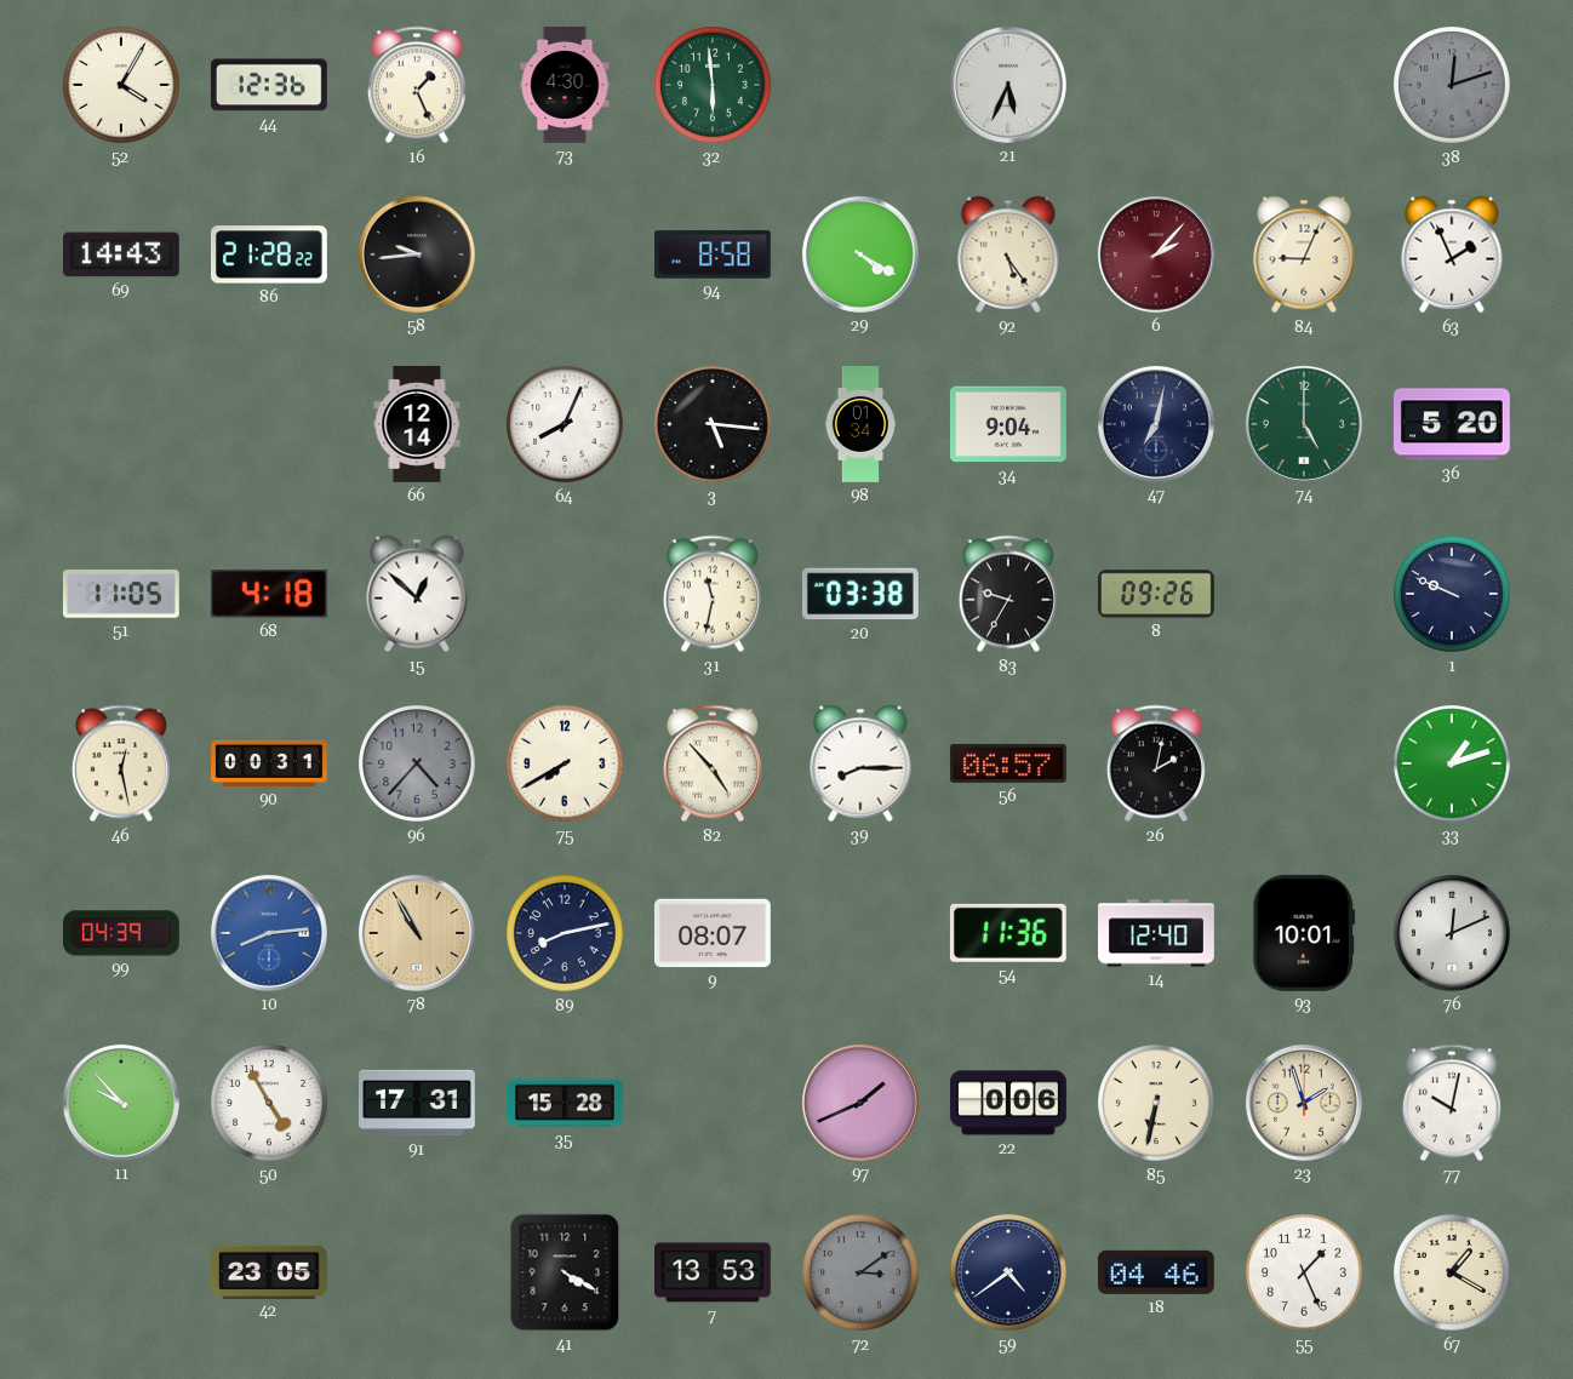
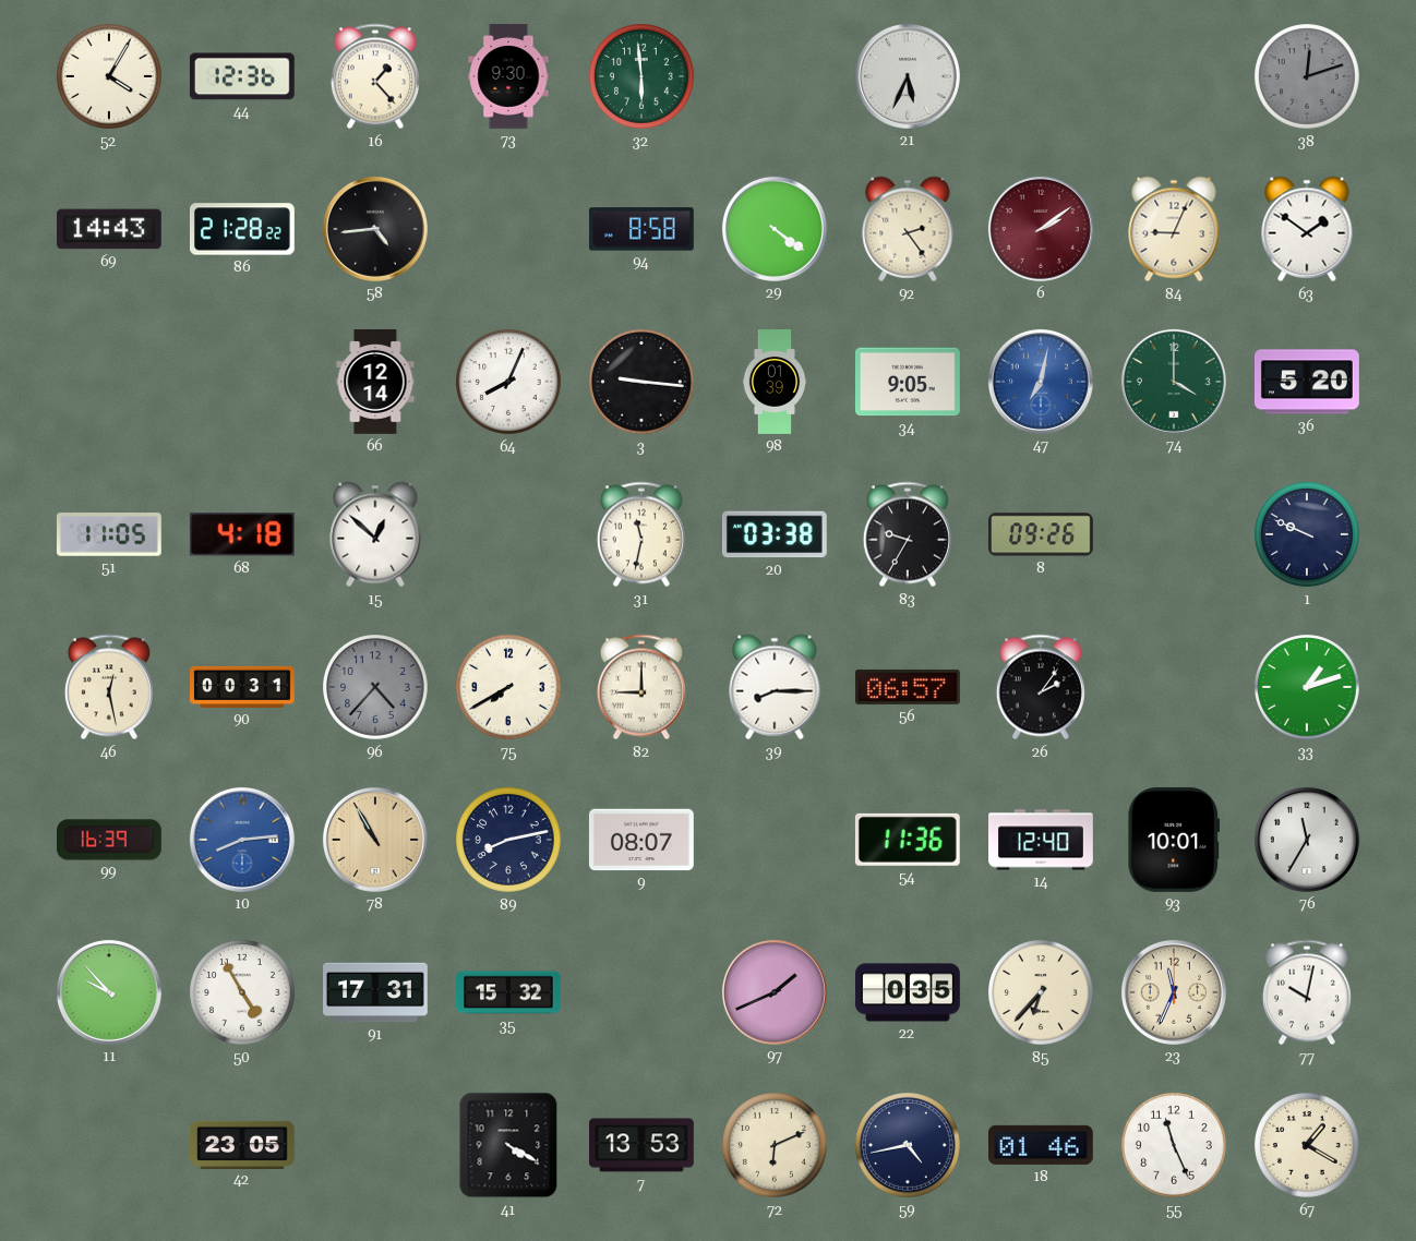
16: 1:26 -> 1:23
73: 4:30 -> 9:30
58: 9:44 -> 4:44
29: 4:20 -> 4:21
92: 5:24 -> 2:24
6: 2:07 -> 2:09
63: 1:56 -> 1:51
3: 5:16 -> 9:16
98: 01:34 -> 01:39
34: 9:04 -> 9:05
47 dial: navy -> blue
74: 5:00 -> 4:00
82: 4:53 -> 9:00
26: 2:02 -> 2:06
99: 04:39 -> 16:39
76: 12:11 -> 11:35
35: 15:28 -> 15:32
22: 0:06 -> 0:35
85: 6:32 -> 6:37
23: 1:57 -> 11:34
72: 3:09 -> 6:11
72 dial: grey -> cream
59: 4:39 -> 4:43
18: 04:46 -> 01:46
55: 1:26 -> 11:26
